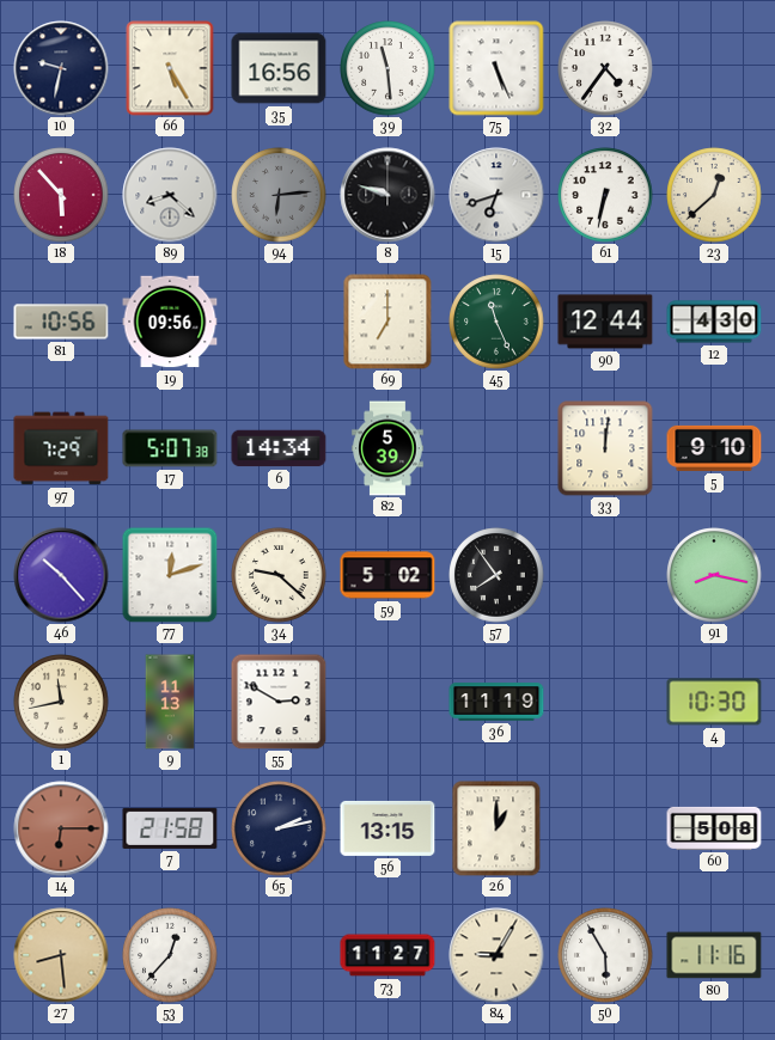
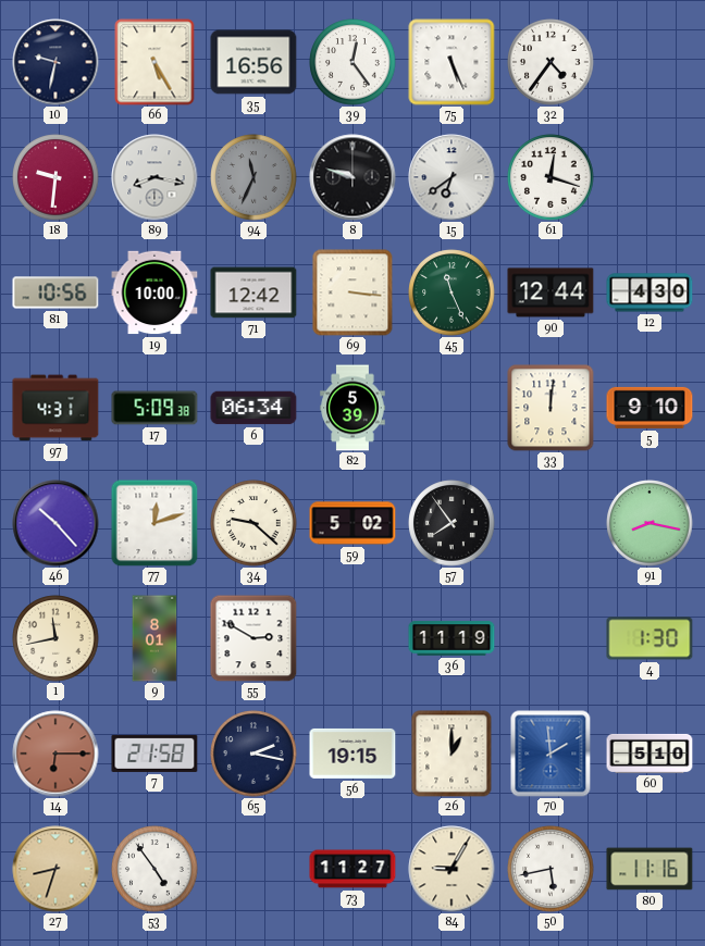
39: 11:29 -> 12:24
18: 5:53 -> 9:31
89: 8:22 -> 8:17
94: 6:14 -> 11:34
15: 6:42 -> 6:39
61: 6:32 -> 12:18
23: 12:38 -> none
19: 09:56 -> 10:00
71: none -> 12:42
69: 7:00 -> 3:16
97: 7:29 -> 4:31
17: 5:07 -> 5:09
6: 14:34 -> 06:34
9: 11:13 -> 8:01
4: 10:30 -> 1:30
65: 2:13 -> 2:17
56: 13:15 -> 19:15
70: none -> 1:59
60: 5:08 -> 5:10
27: 8:29 -> 8:33
53: 12:37 -> 4:54
50: 5:55 -> 5:43
